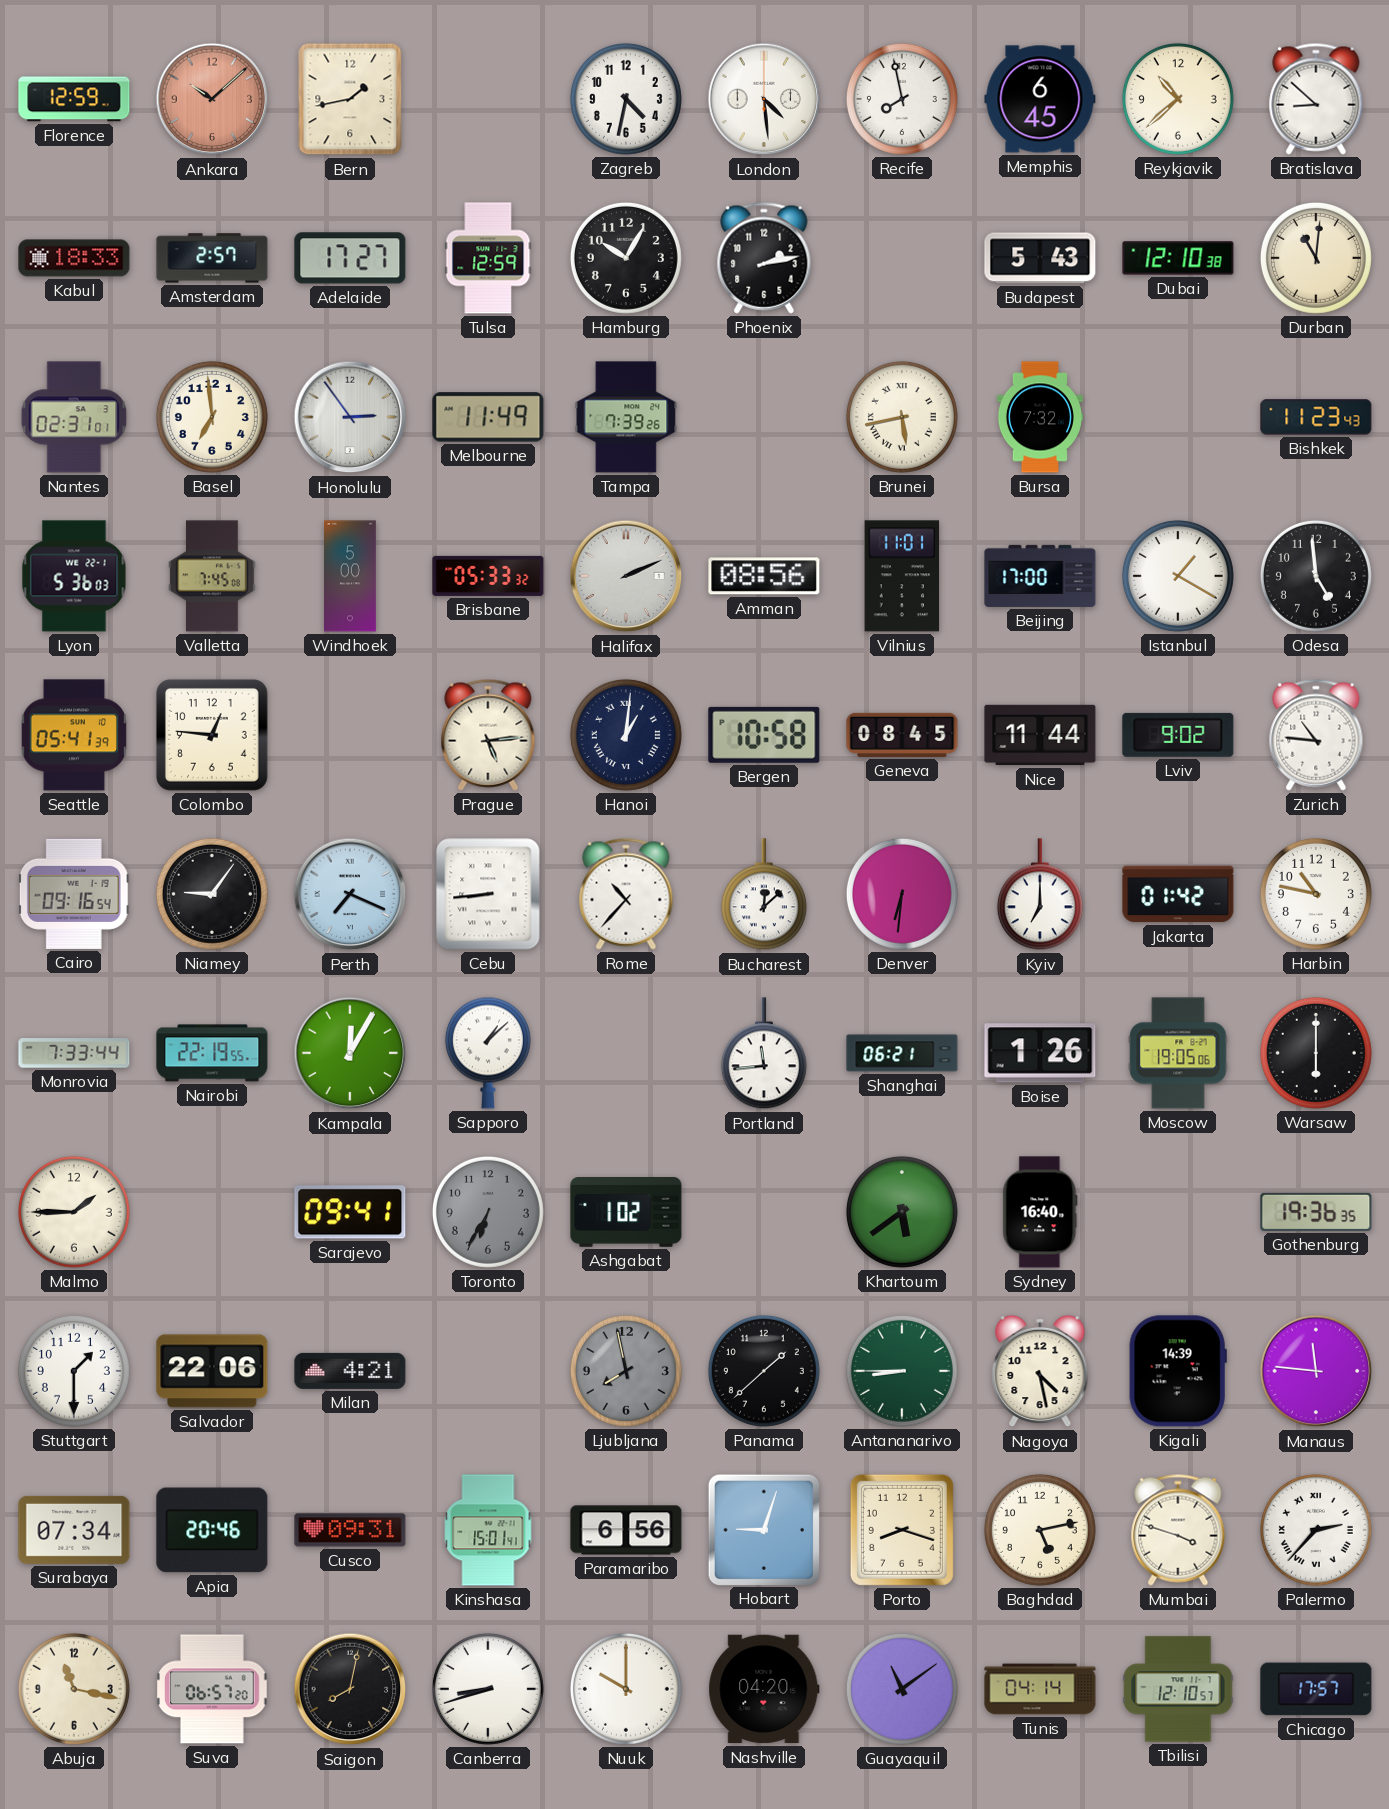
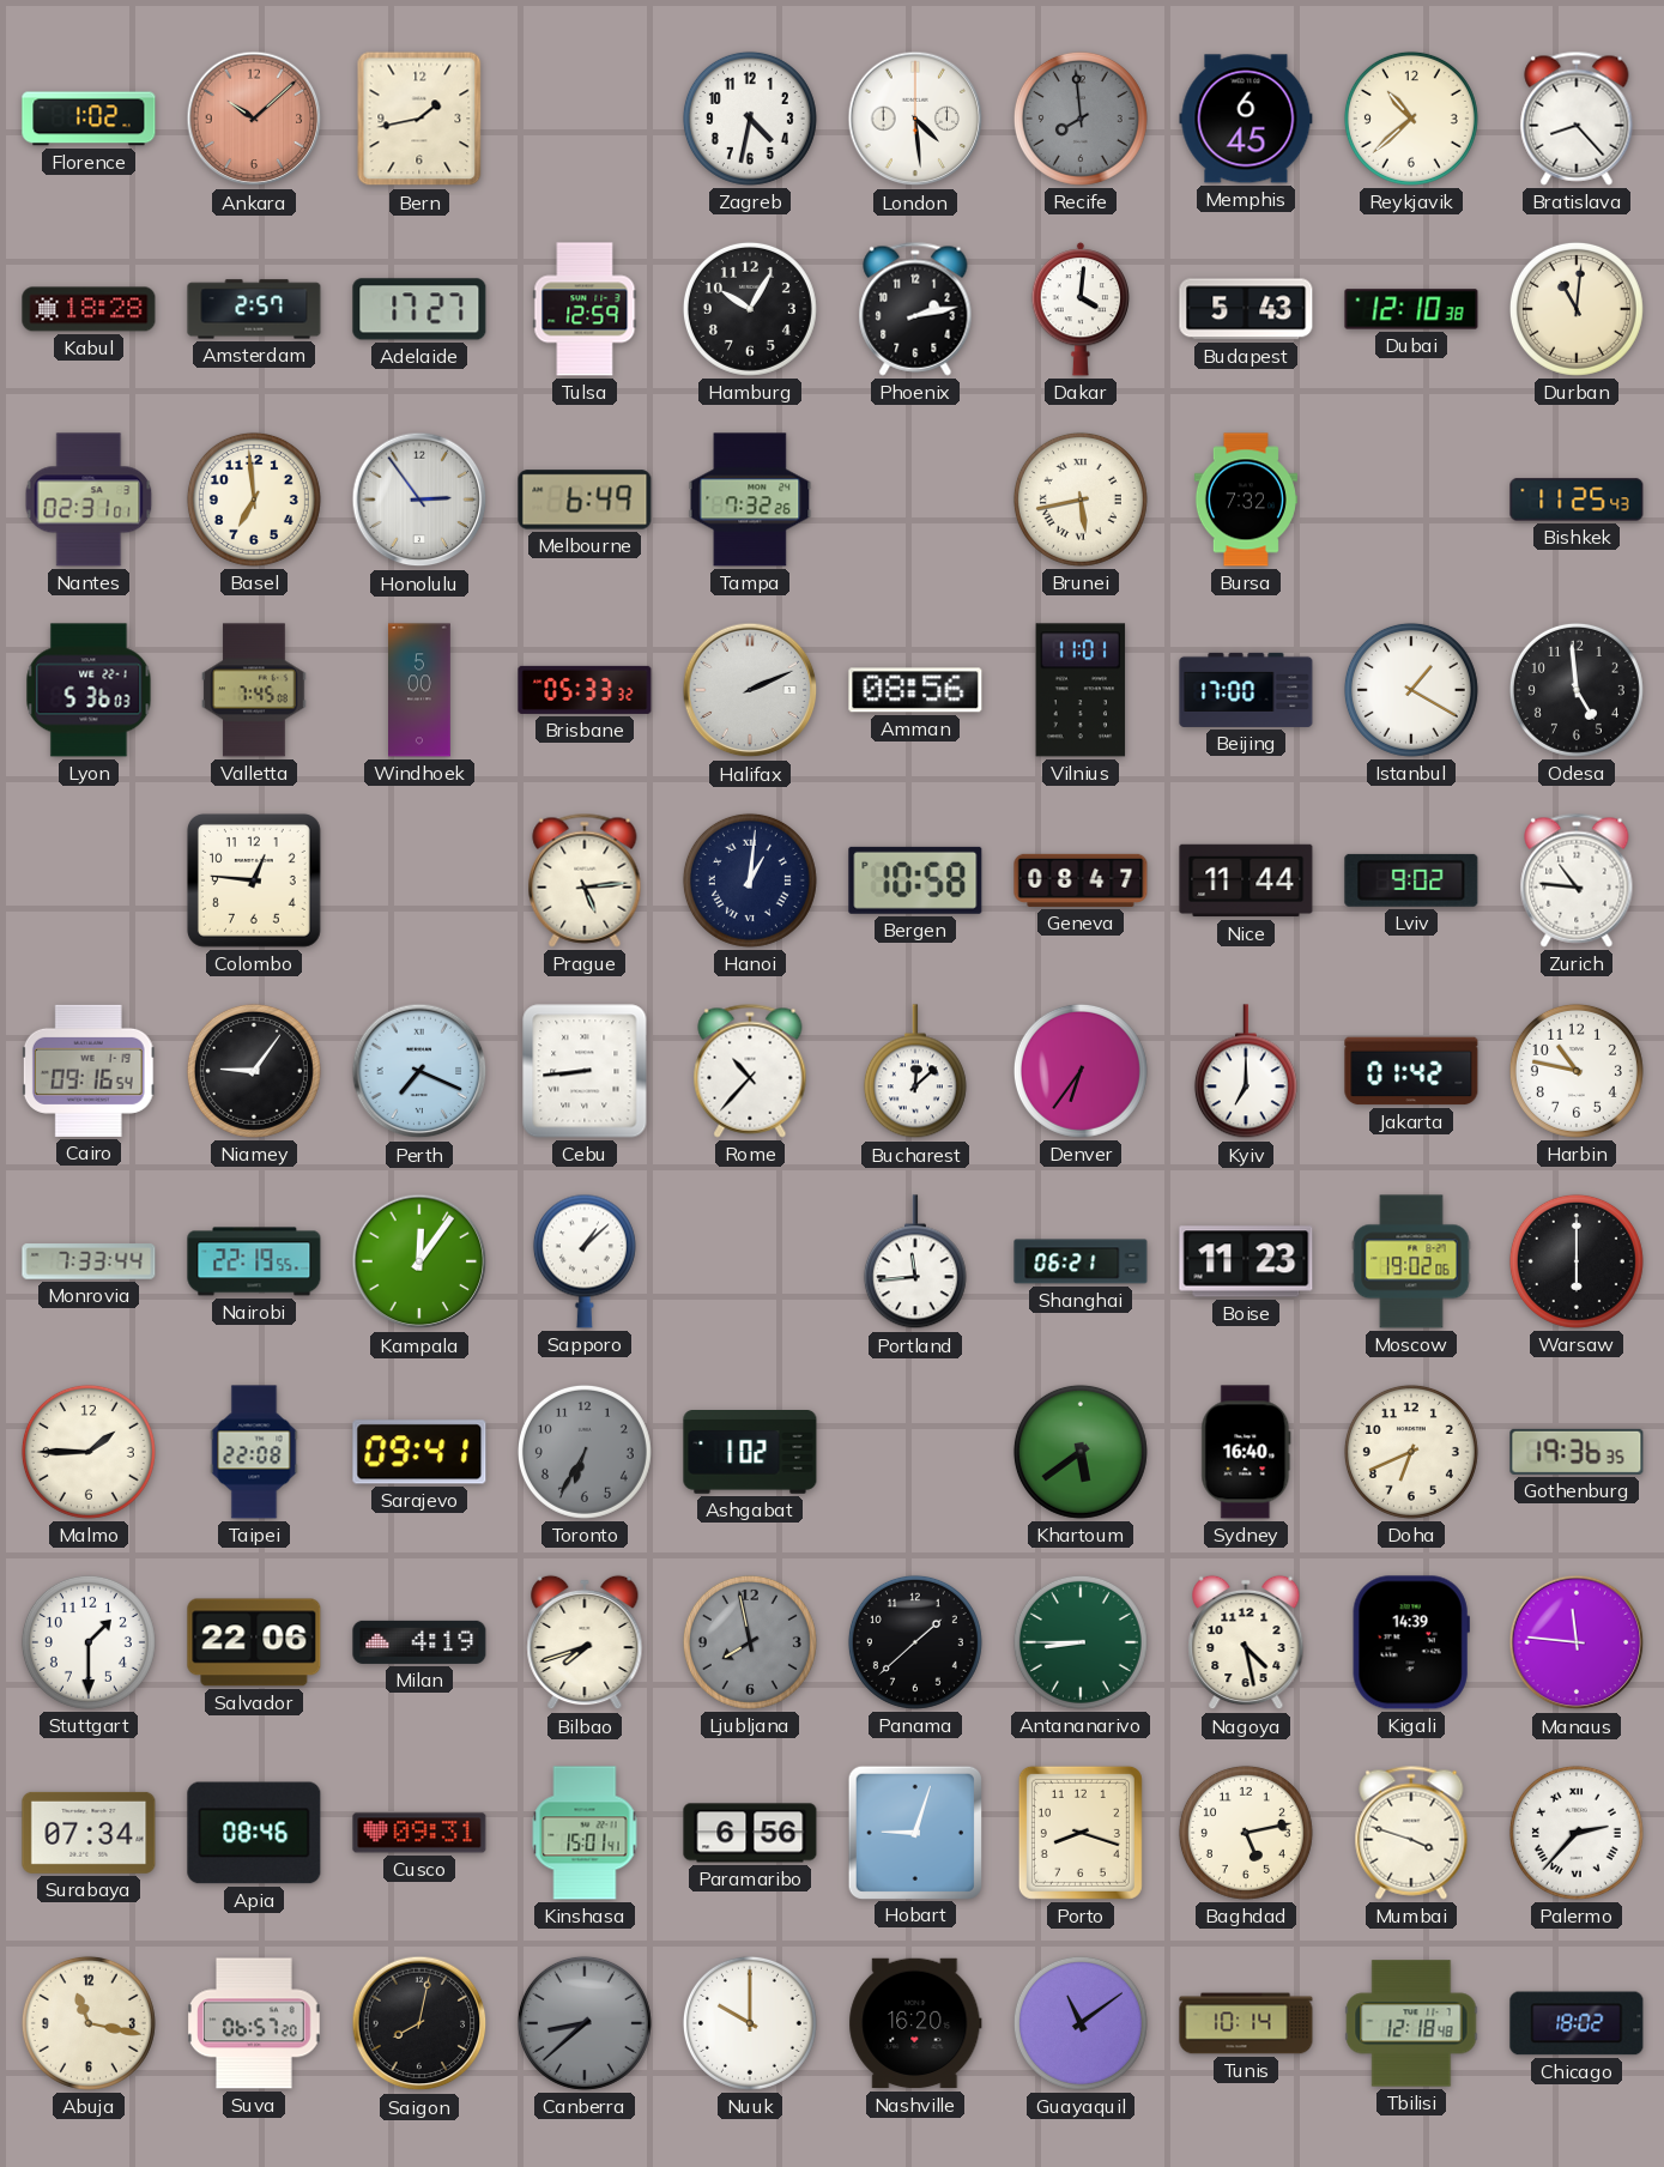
Florence: 12:59 -> 1:02
Recife: 7:58 -> 7:59
Recife dial: white -> grey
Bratislava: 8:52 -> 8:23
Kabul: 18:33 -> 18:28
Dakar: none -> 4:01
Melbourne: 11:49 -> 6:49
Tampa: 7:39 -> 7:32
Bishkek: 11:23 -> 11:25
Seattle: 05:41 -> none
Geneva: 08:45 -> 08:47
Denver: 6:31 -> 6:36
Kampala: 12:05 -> 12:06
Boise: 1:26 -> 11:23
Moscow: 19:05 -> 19:02
Taipei: none -> 22:08
Doha: none -> 6:41
Milan: 4:21 -> 4:19
Bilbao: none -> 7:42
Apia: 20:46 -> 08:46
Canberra: 8:42 -> 8:38
Canberra dial: white -> grey
Nashville: 04:20 -> 16:20
Tunis: 04:14 -> 10:14
Tbilisi: 12:10 -> 12:18
Chicago: 17:57 -> 18:02
